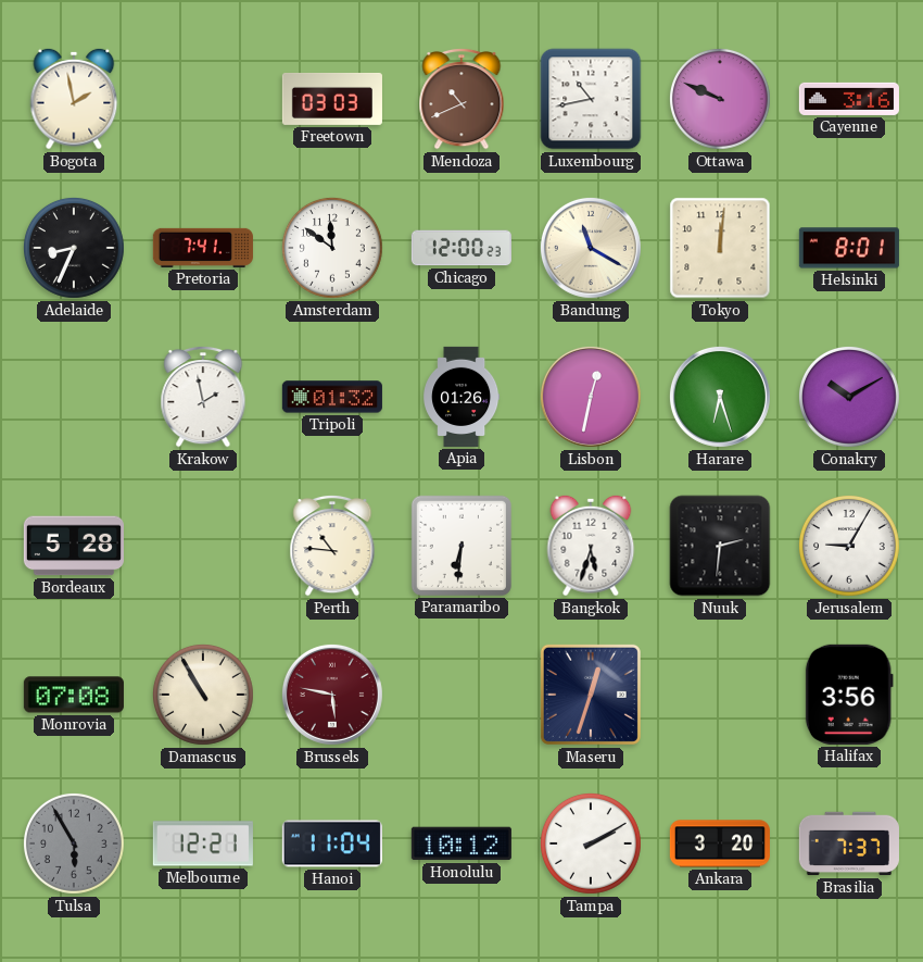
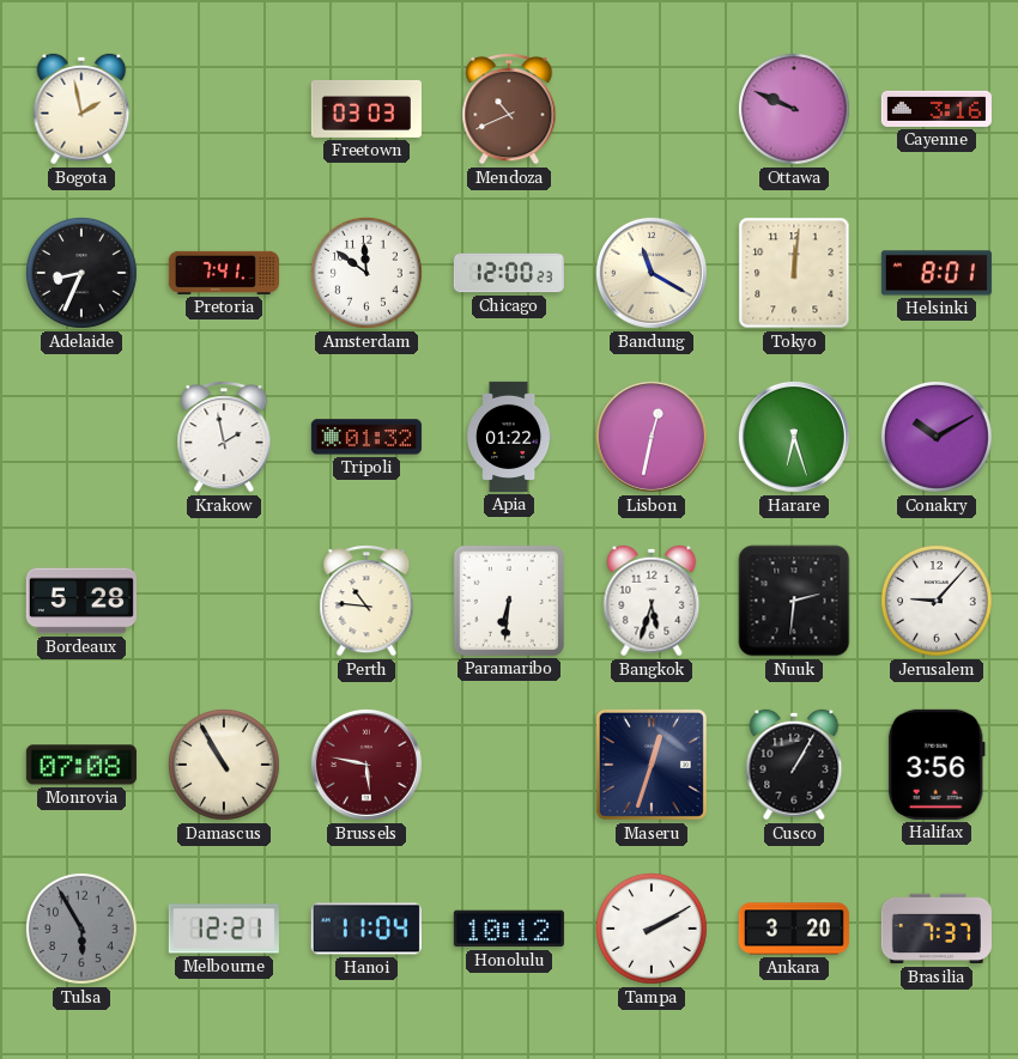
Luxembourg: 10:43 -> none
Apia: 01:26 -> 01:22
Jerusalem: 9:05 -> 9:07
Cusco: none -> 1:05
